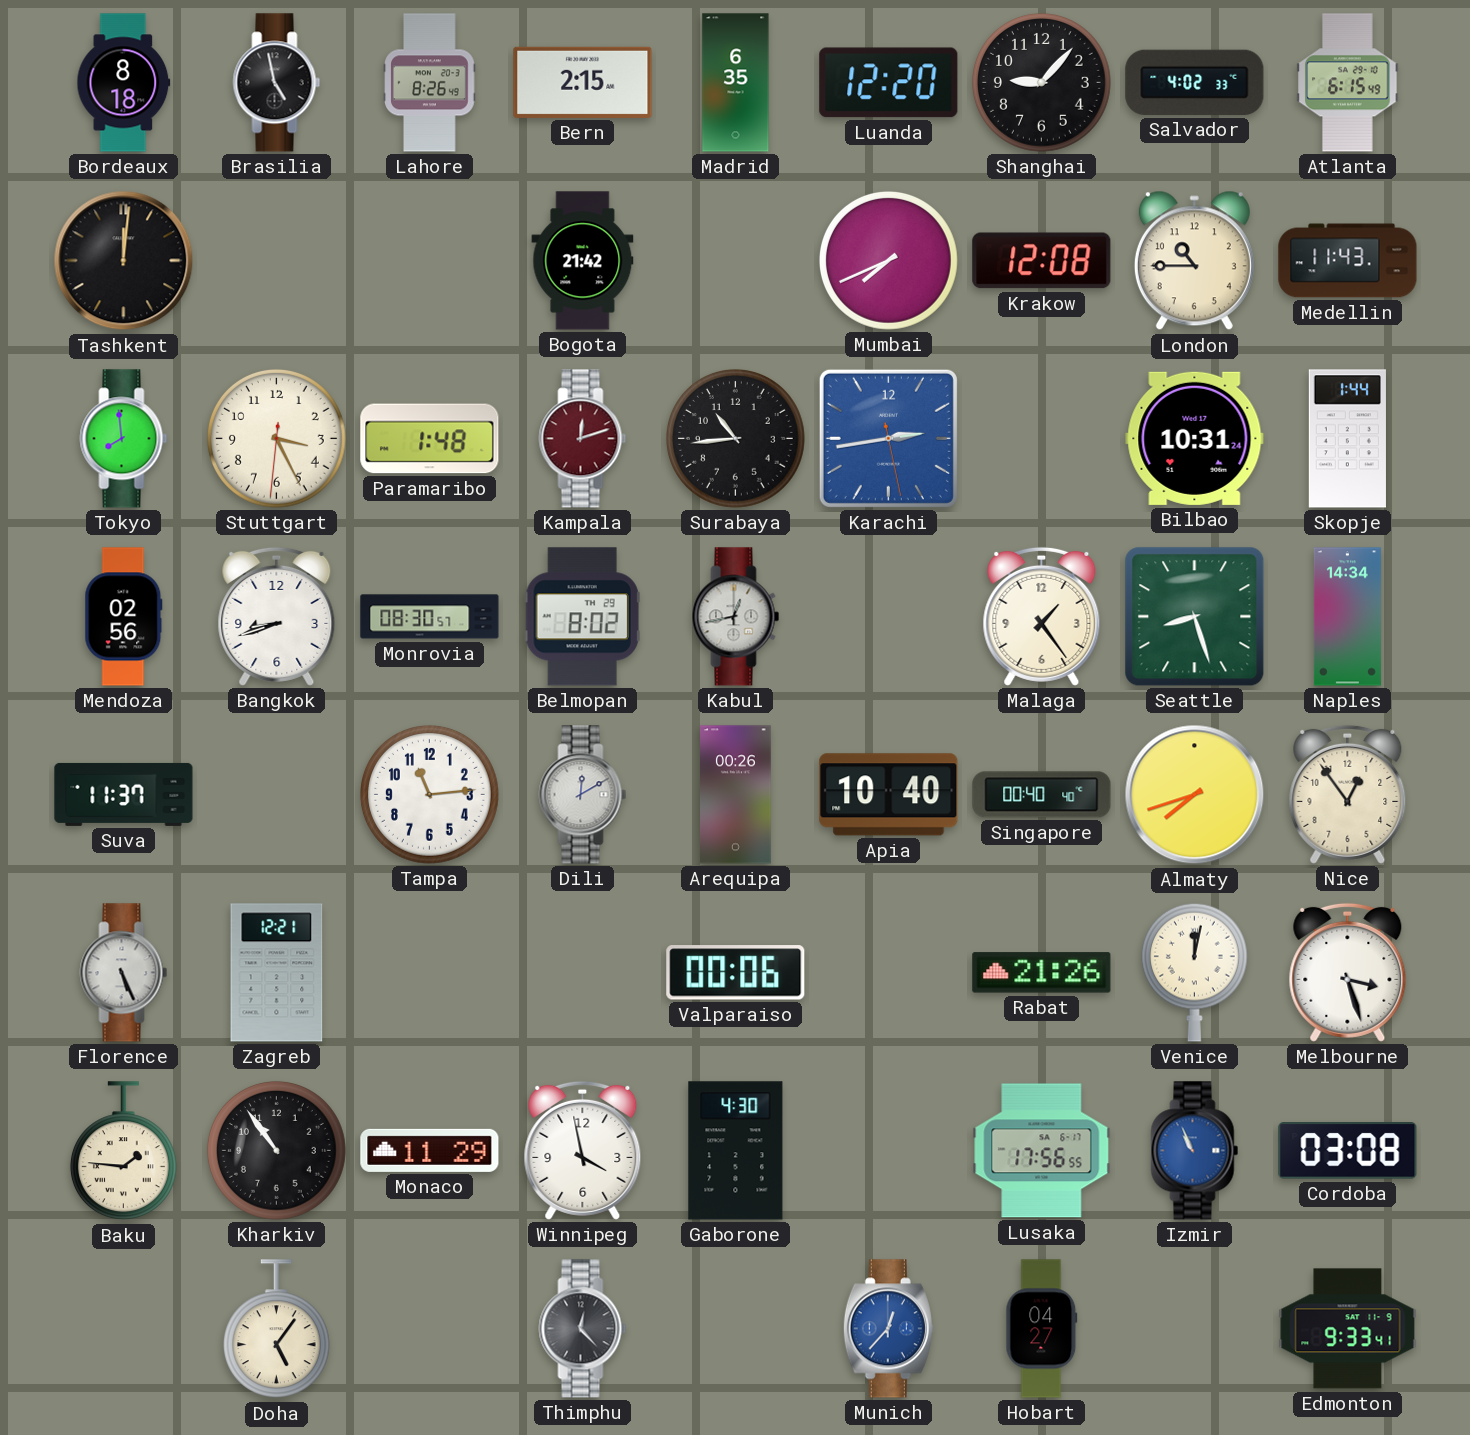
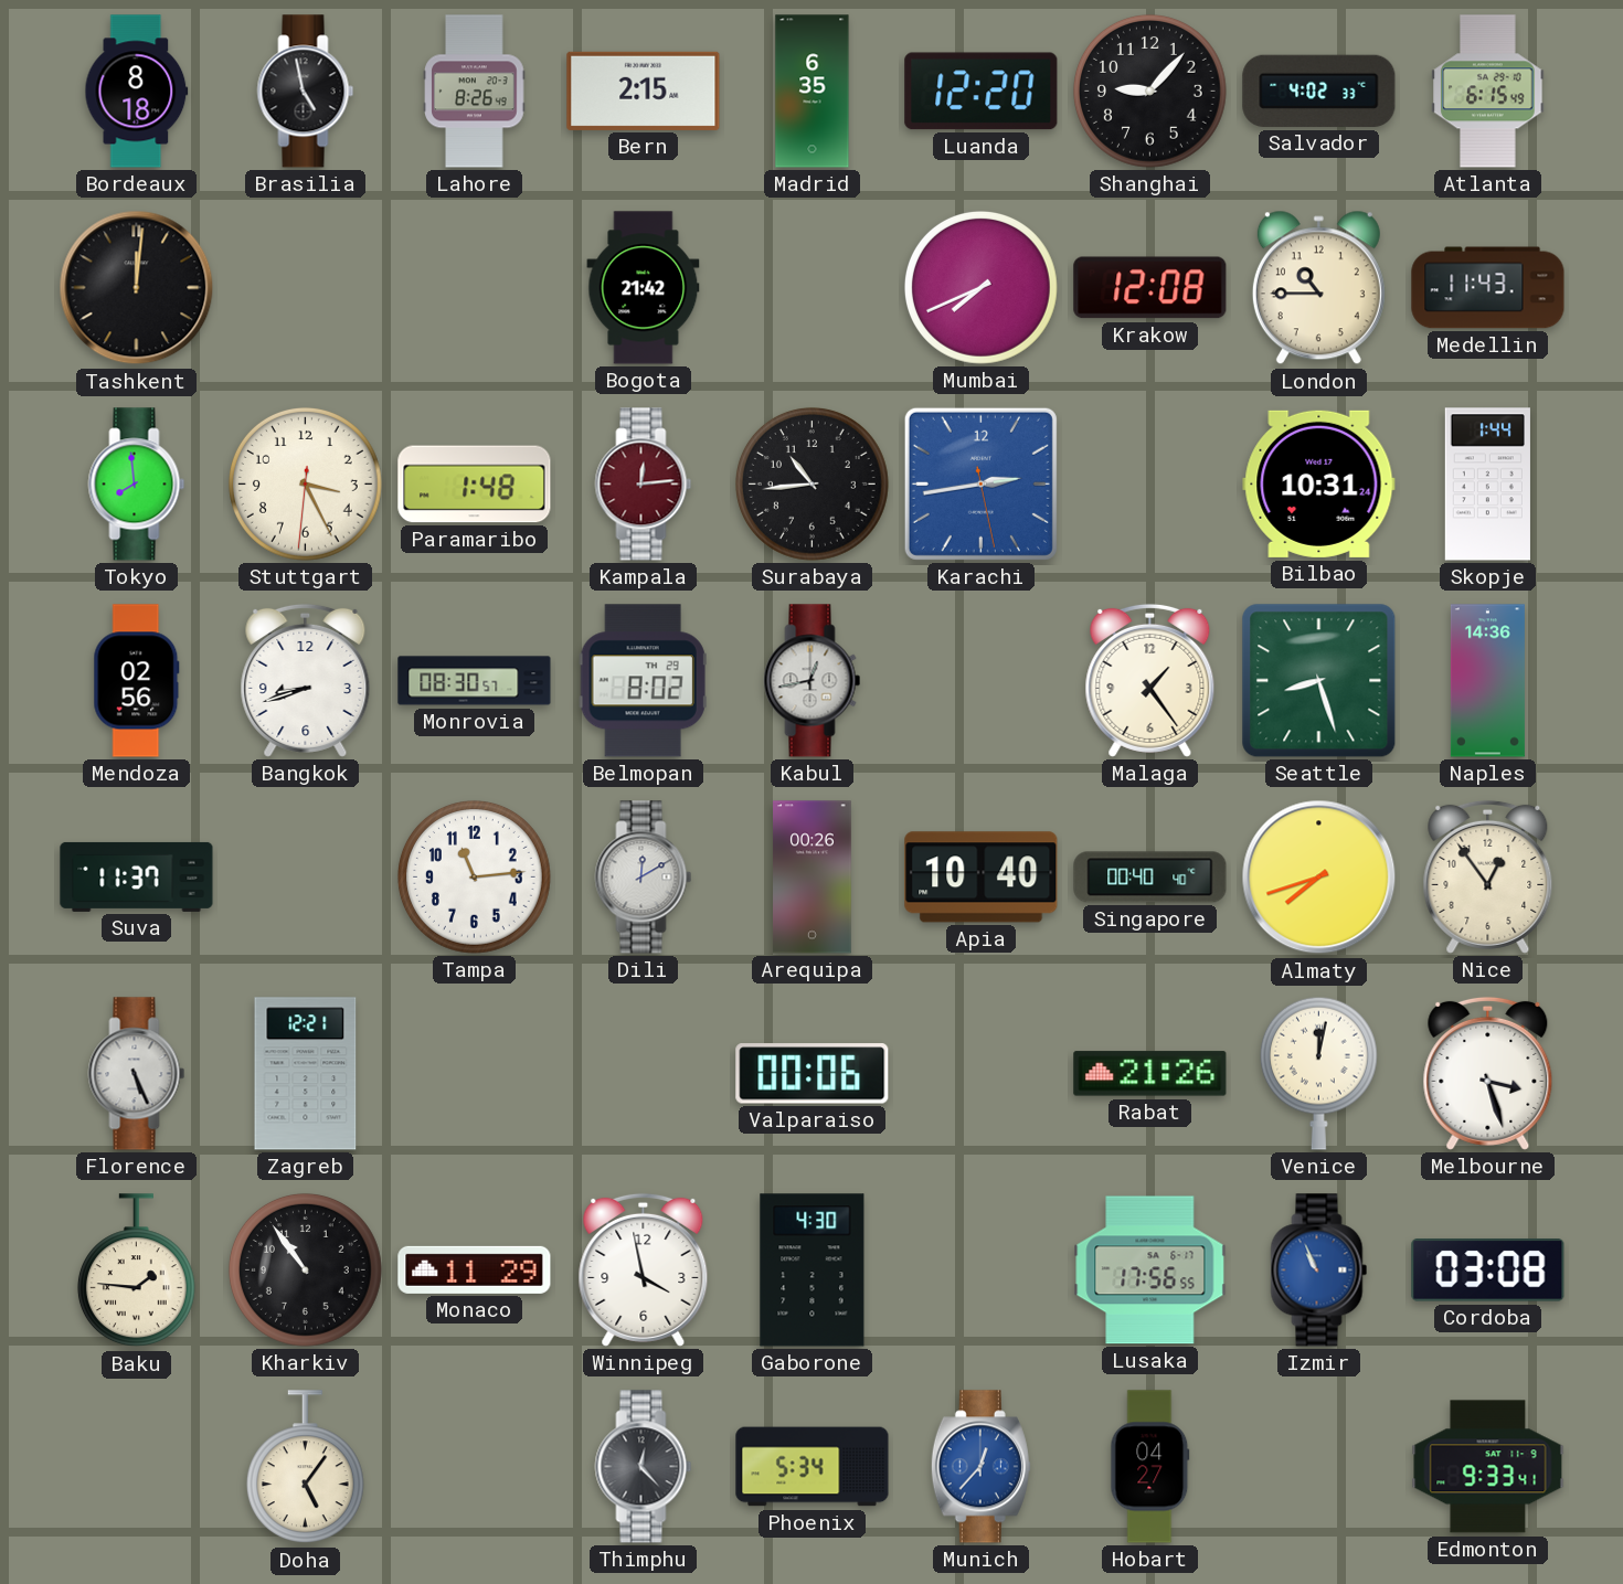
Kampala: 12:12 -> 12:14
Naples: 14:34 -> 14:36
Phoenix: none -> 5:34
